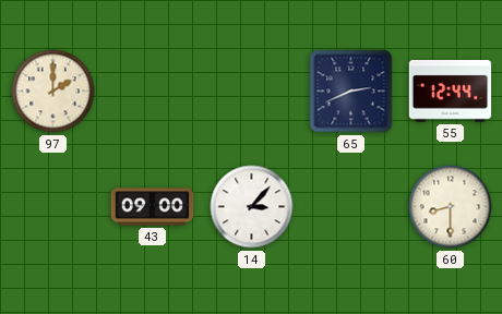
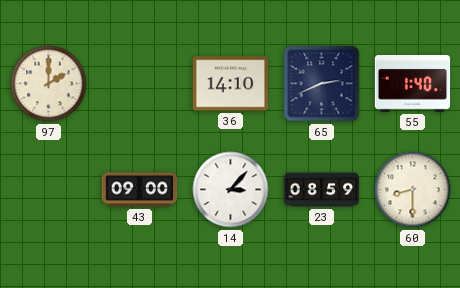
36: none -> 14:10
55: 12:44 -> 1:40
23: none -> 08:59
